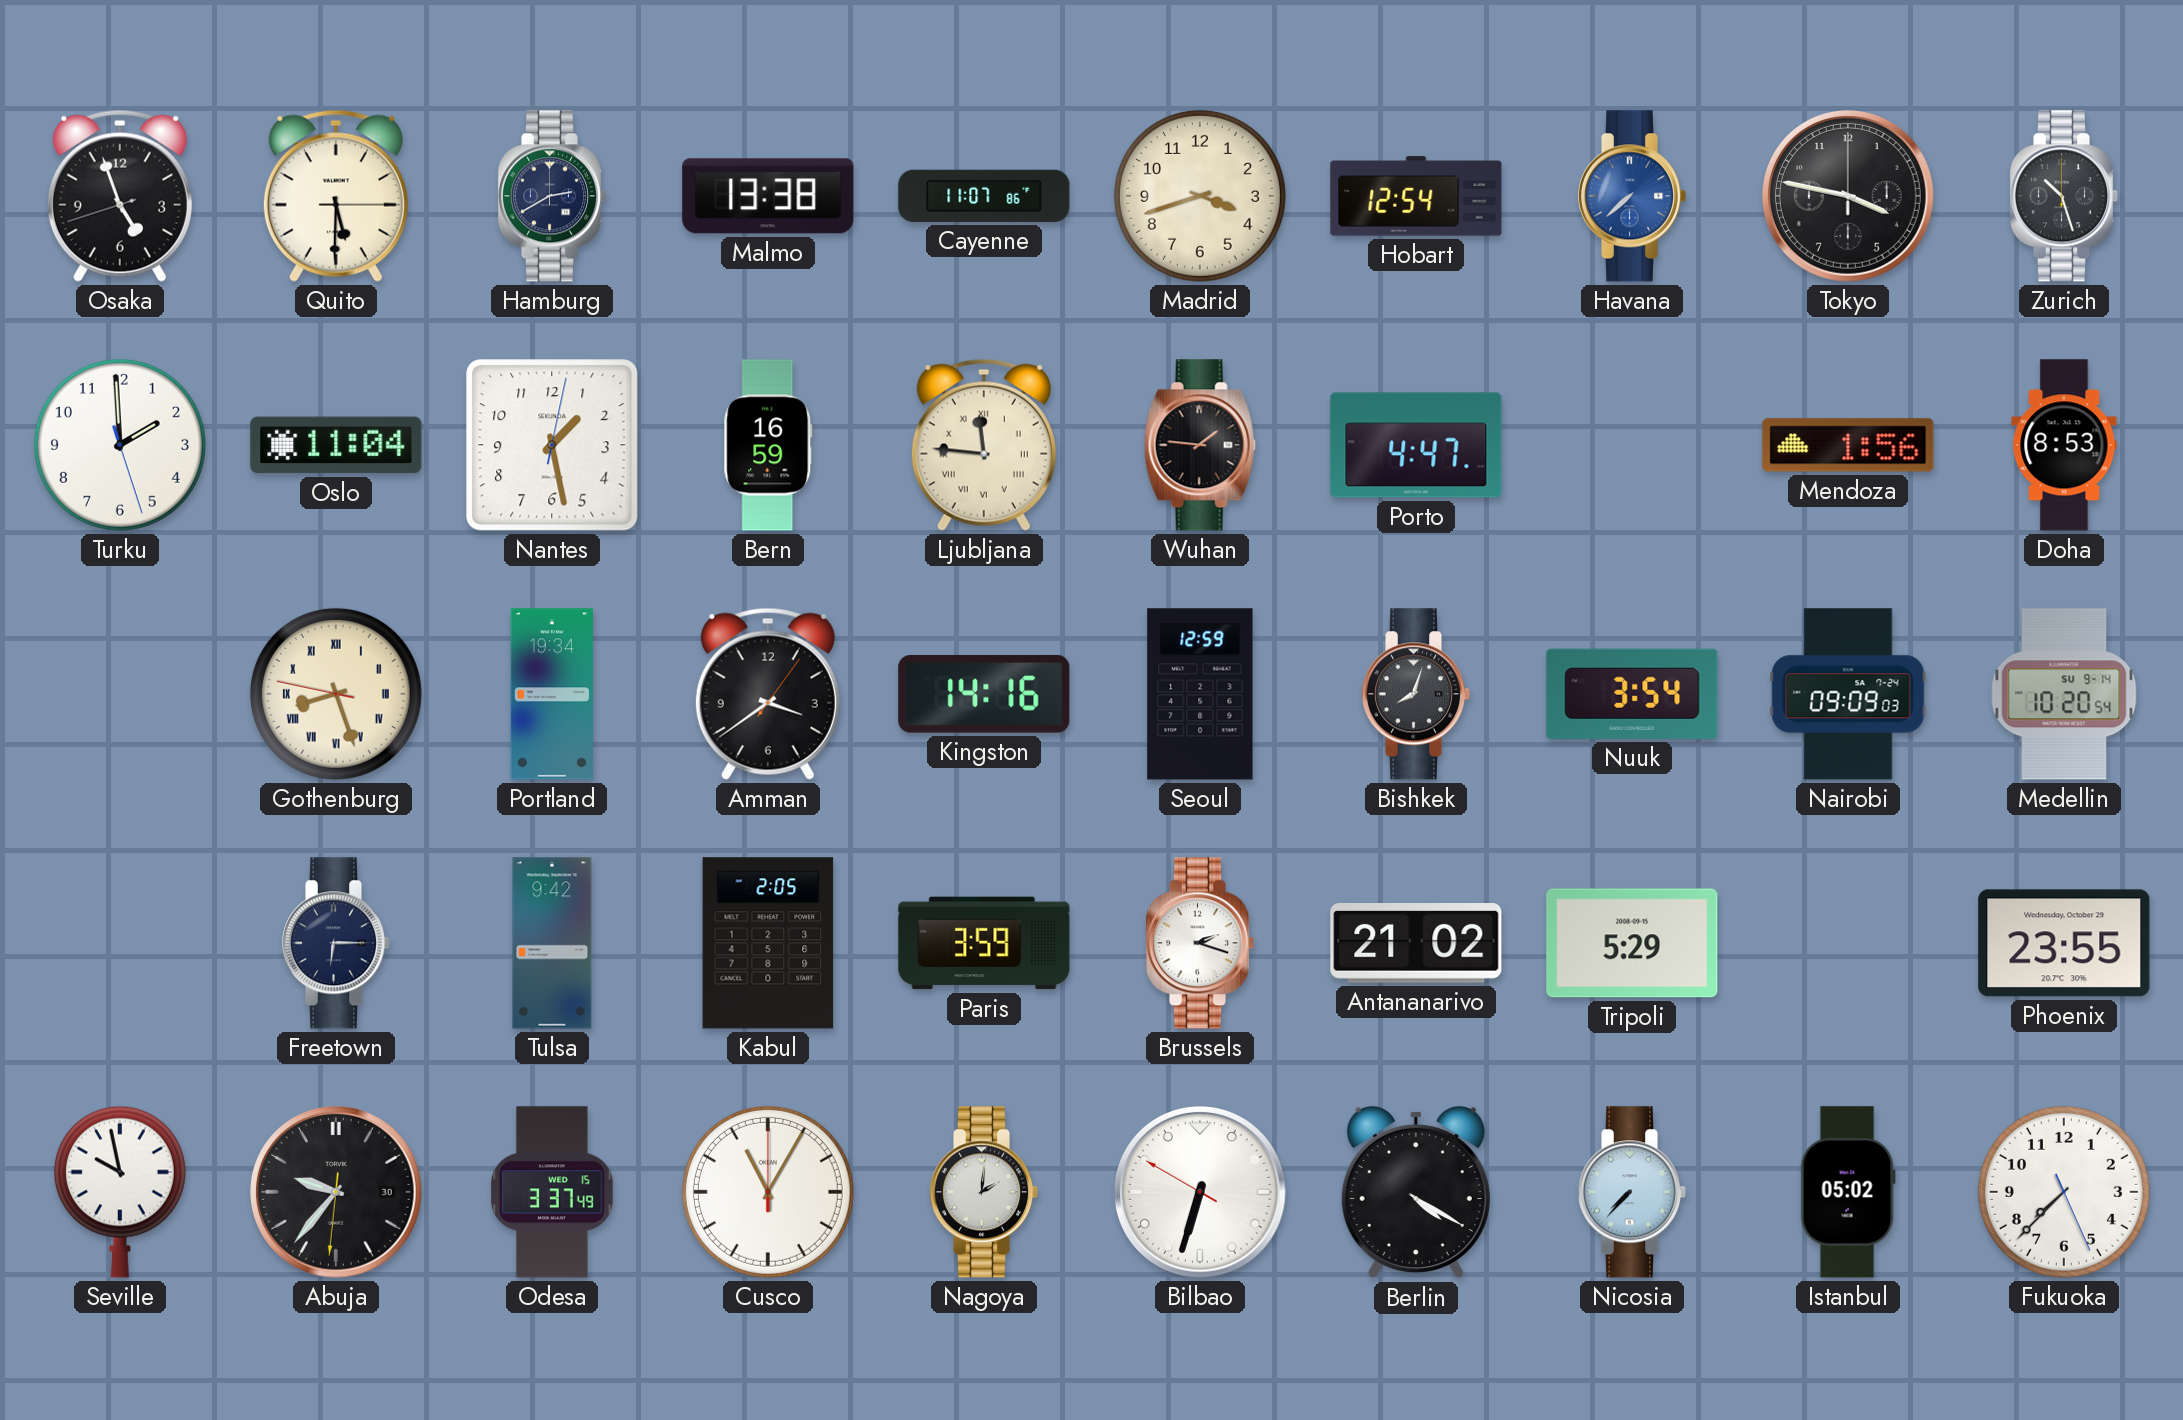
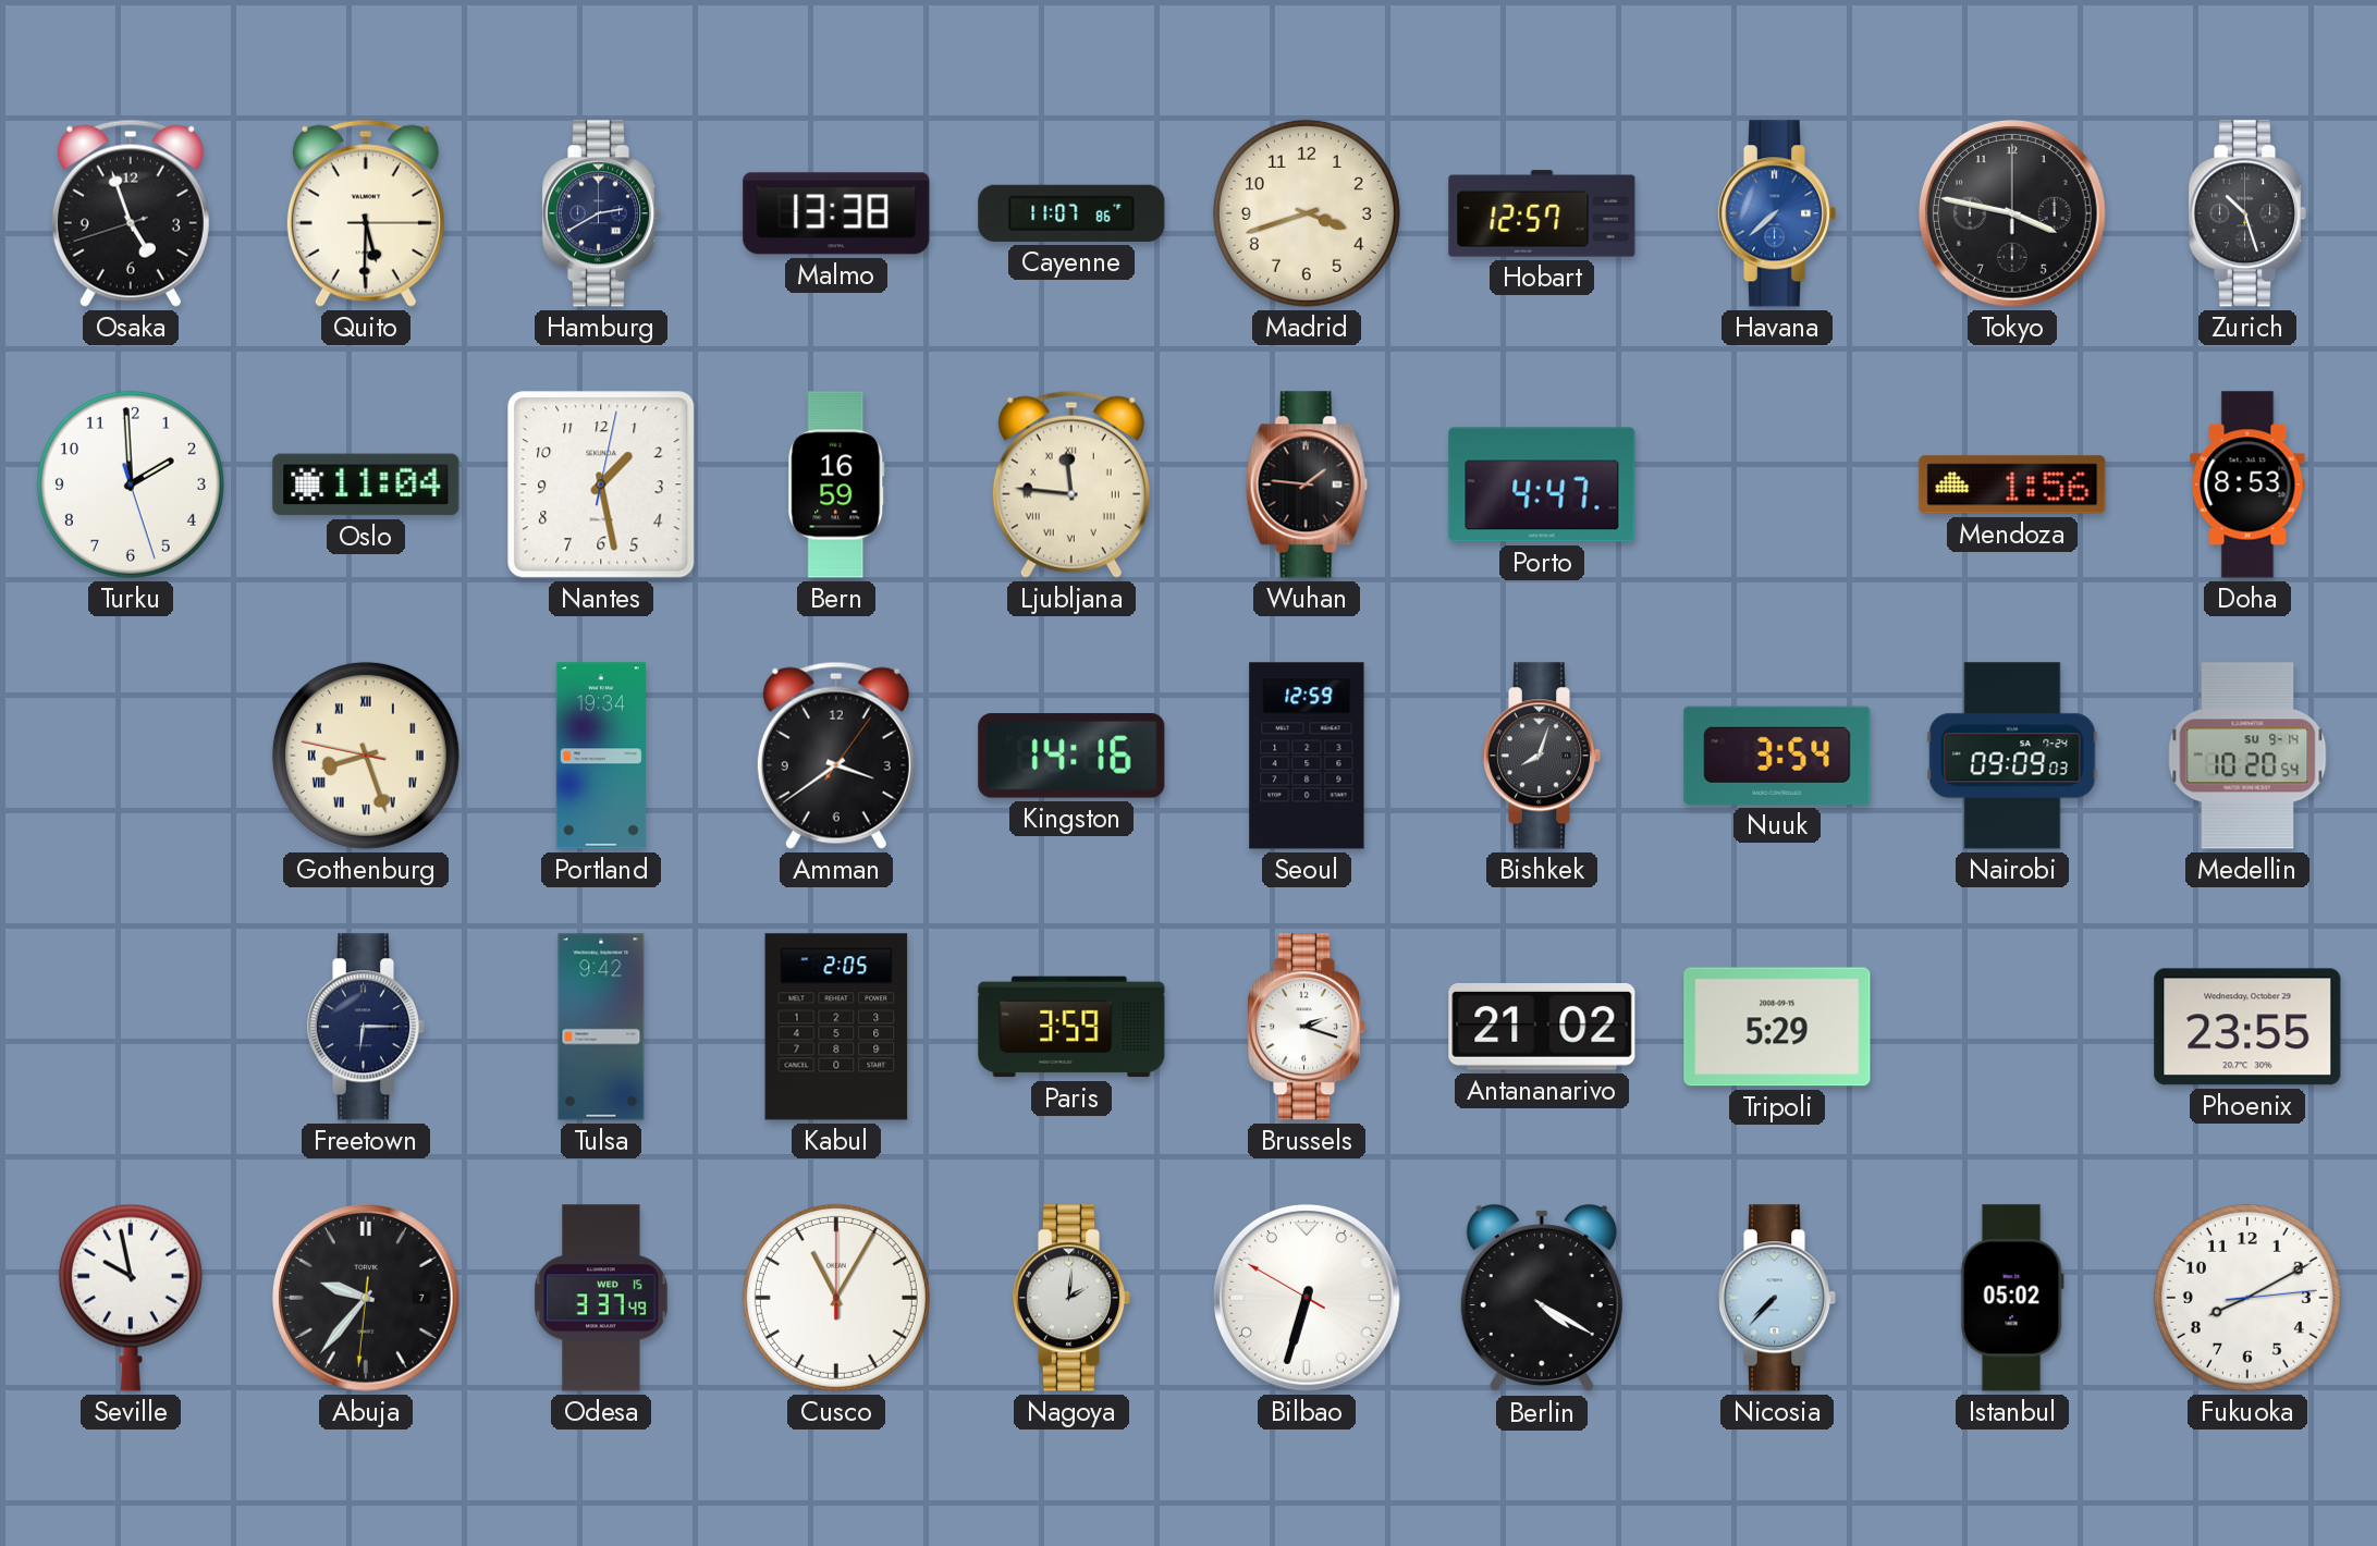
Hobart: 12:54 -> 12:57
Abuja date: 30 -> 7
Fukuoka: 7:37 -> 8:10
